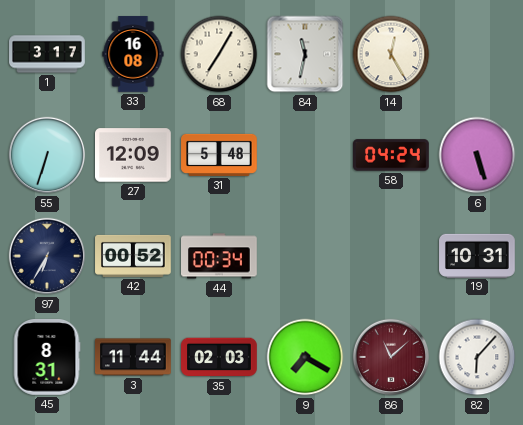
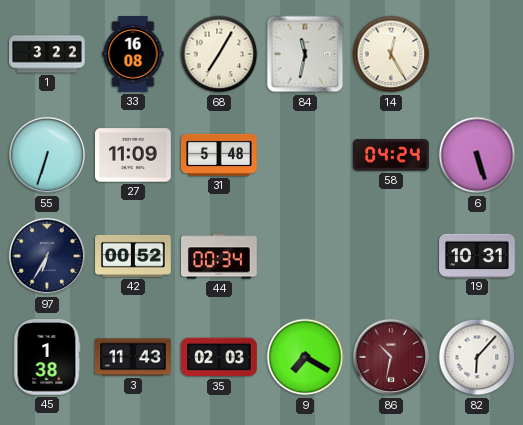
1: 3:17 -> 3:22
27: 12:09 -> 11:09
45: 8:31 -> 1:38
3: 11:44 -> 11:43
86: 11:08 -> 10:32
